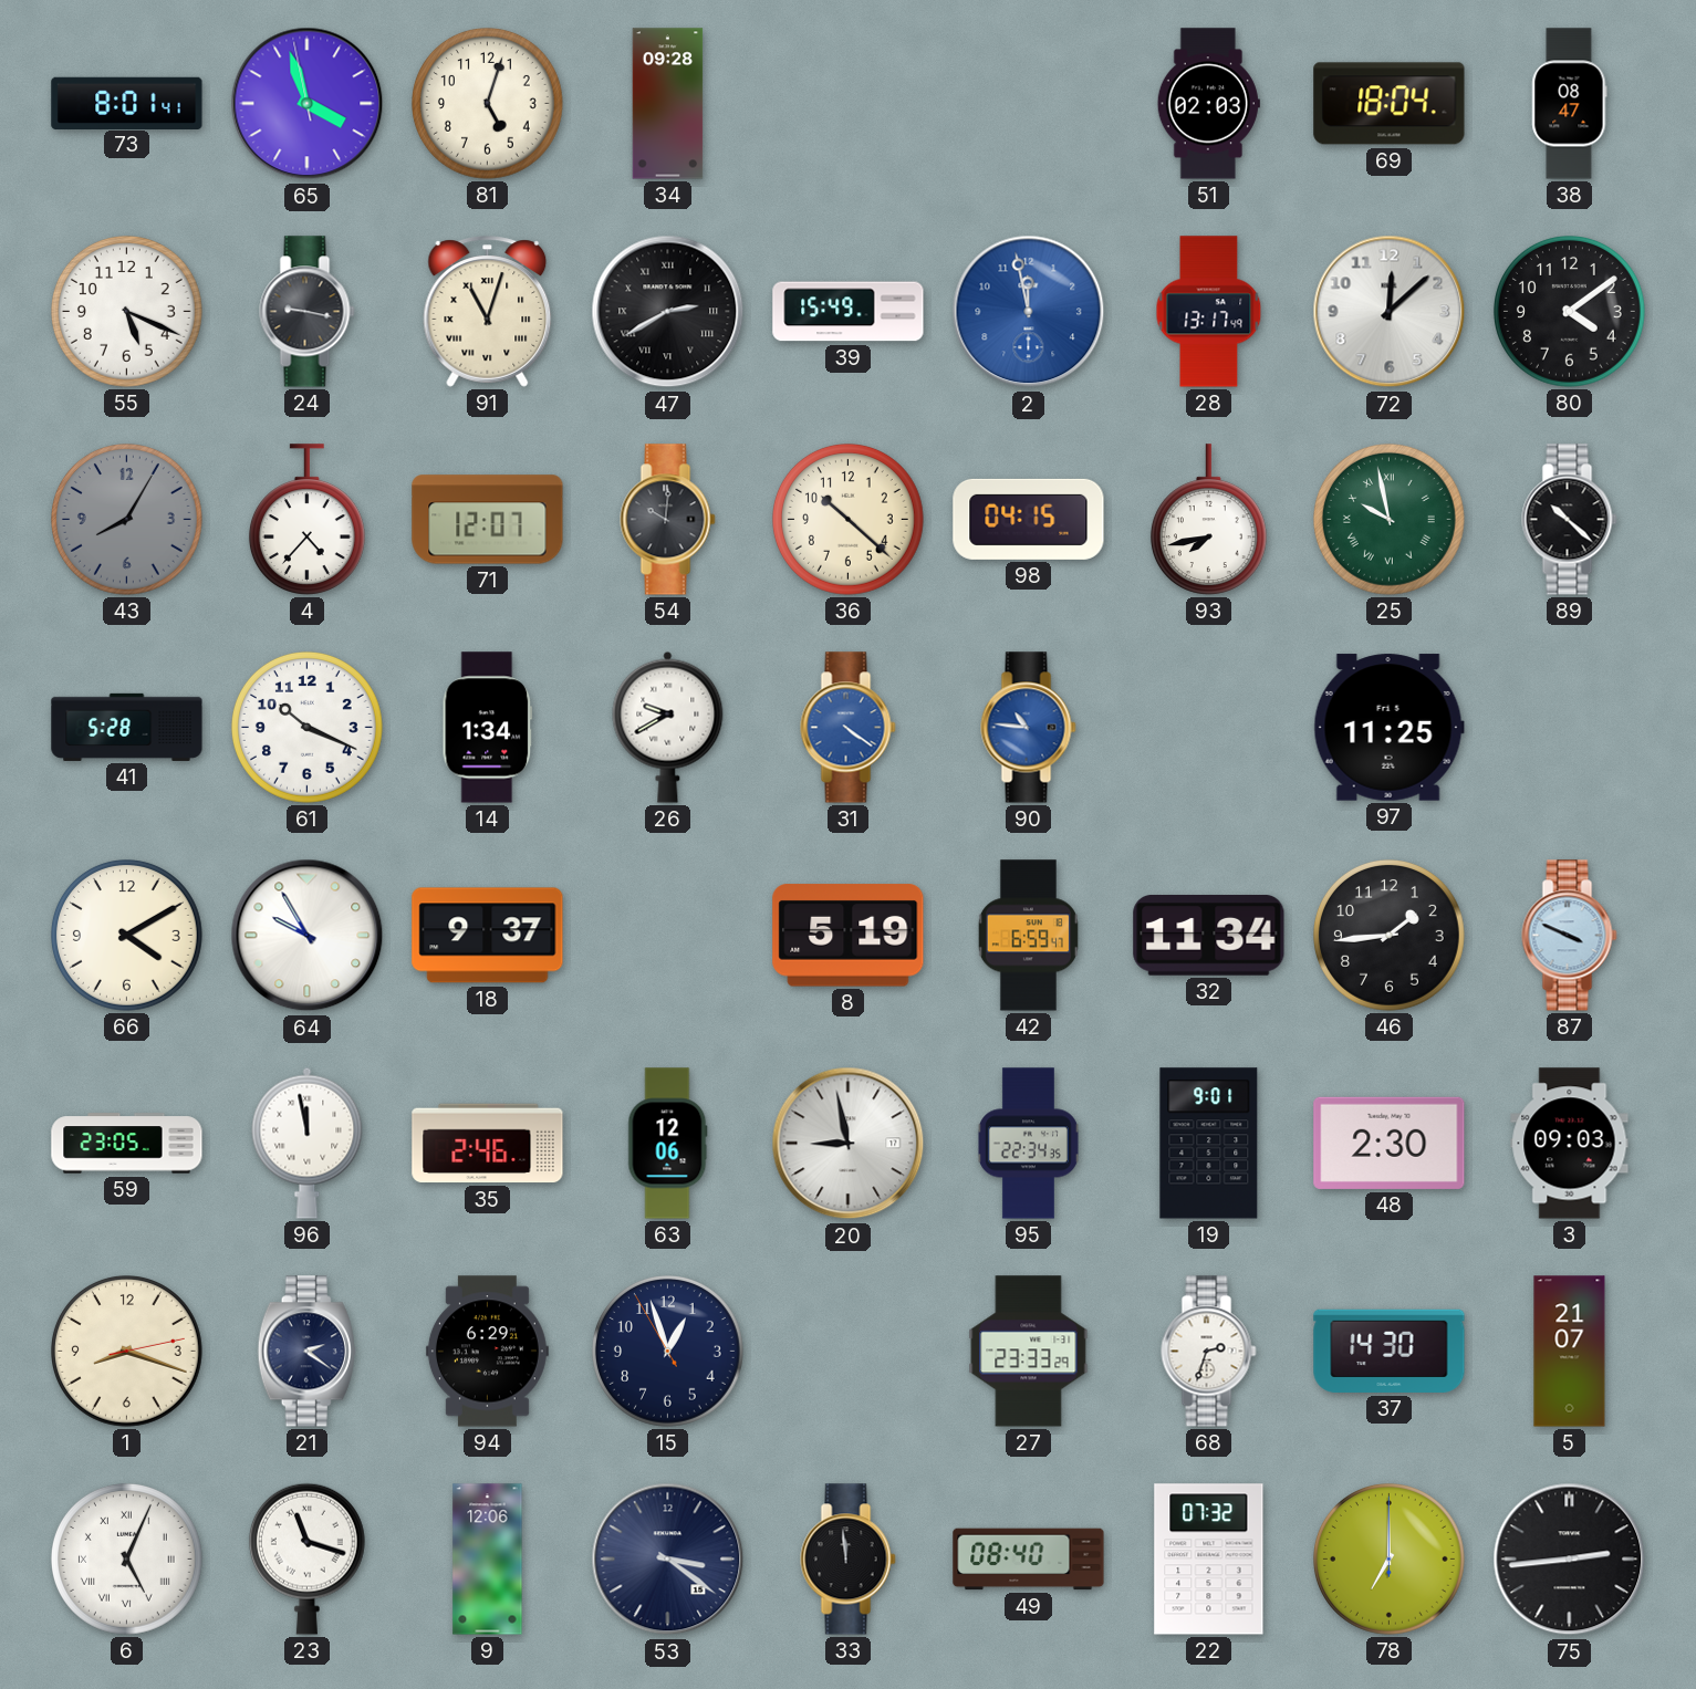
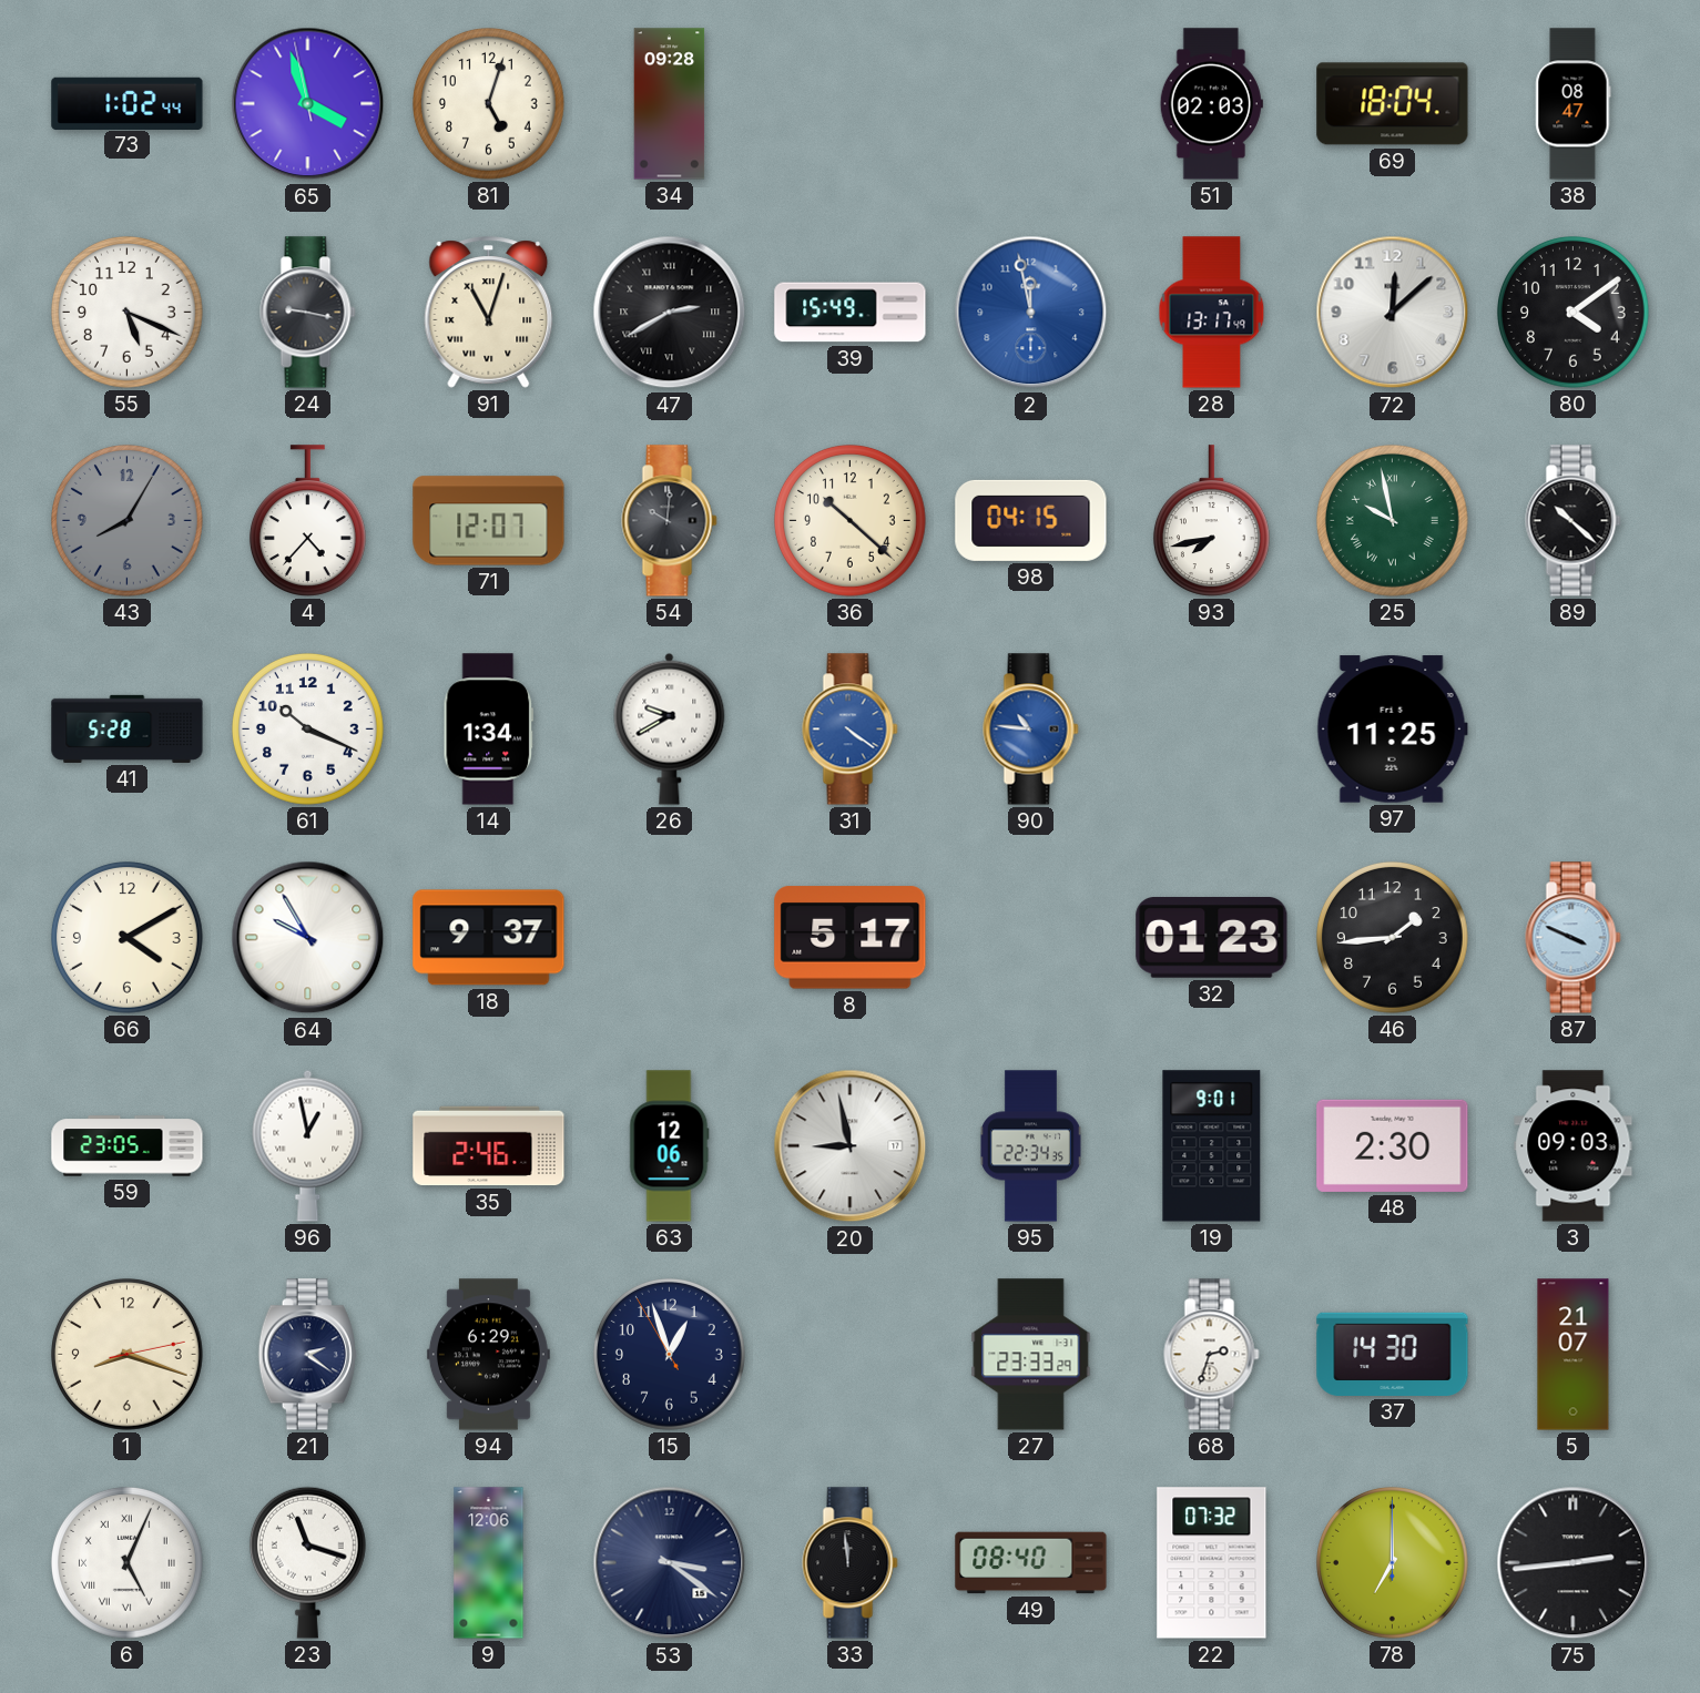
73: 8:01 -> 1:02
8: 5:19 -> 5:17
42: 6:59 -> none
32: 11:34 -> 01:23
96: 11:58 -> 12:58
